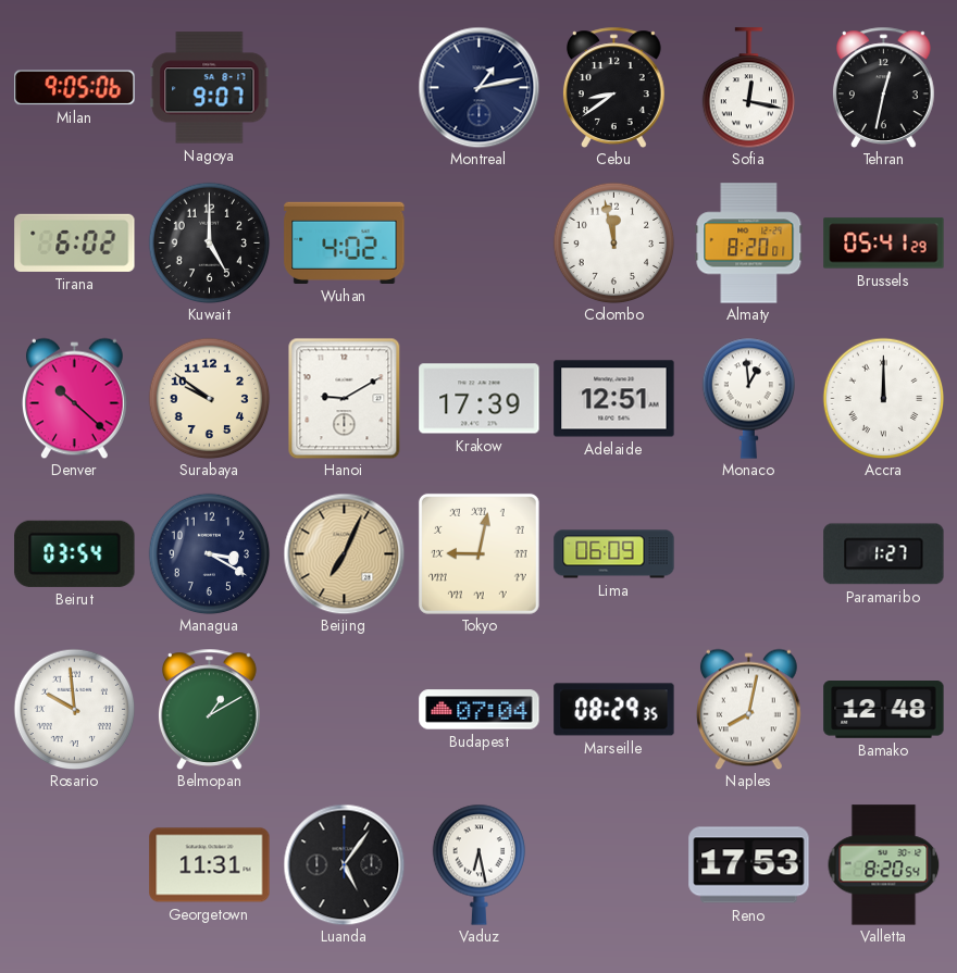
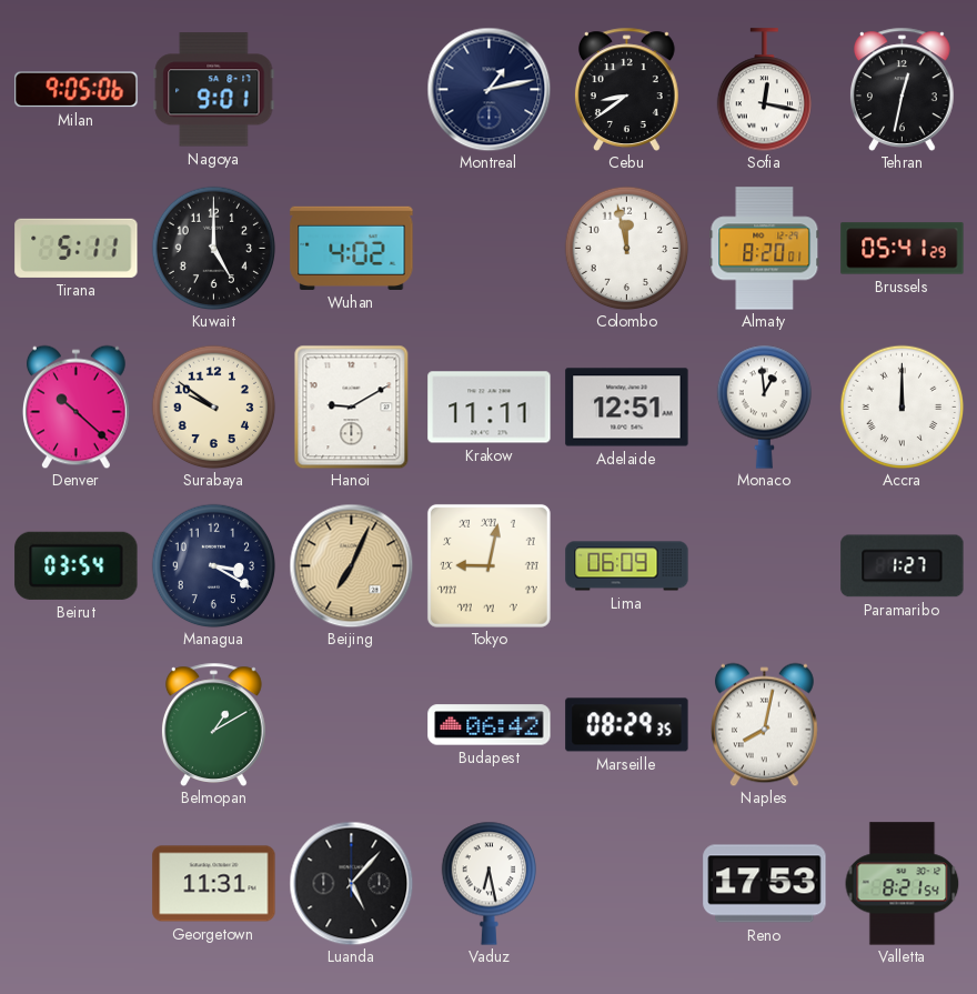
Nagoya: 9:07 -> 9:01
Tirana: 6:02 -> 5:11
Krakow: 17:39 -> 11:11
Rosario: 9:59 -> none
Budapest: 07:04 -> 06:42
Bamako: 12:48 -> none
Luanda: 5:06 -> 5:07
Valletta: 8:20 -> 8:21
